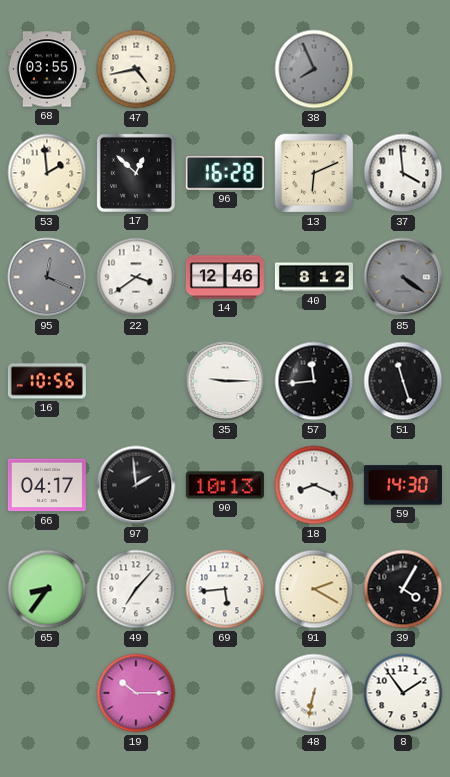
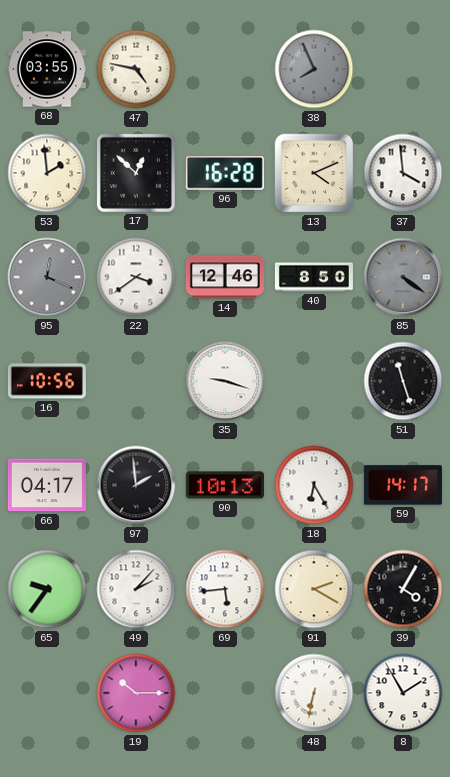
47: 4:43 -> 4:47
13: 6:11 -> 4:11
40: 8:12 -> 8:50
35: 9:15 -> 9:18
57: 11:44 -> none
18: 8:19 -> 6:25
59: 14:30 -> 14:17
65: 8:36 -> 9:36
49: 7:07 -> 2:07
8: 1:54 -> 1:55
